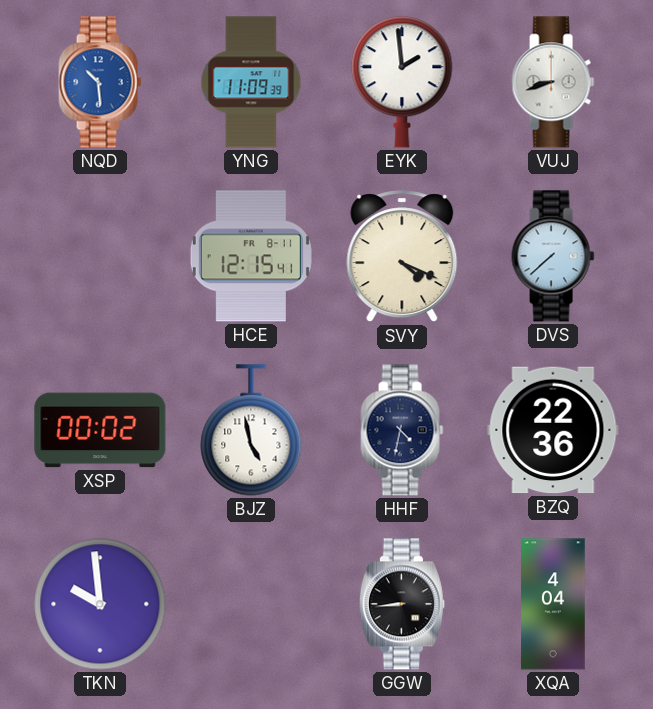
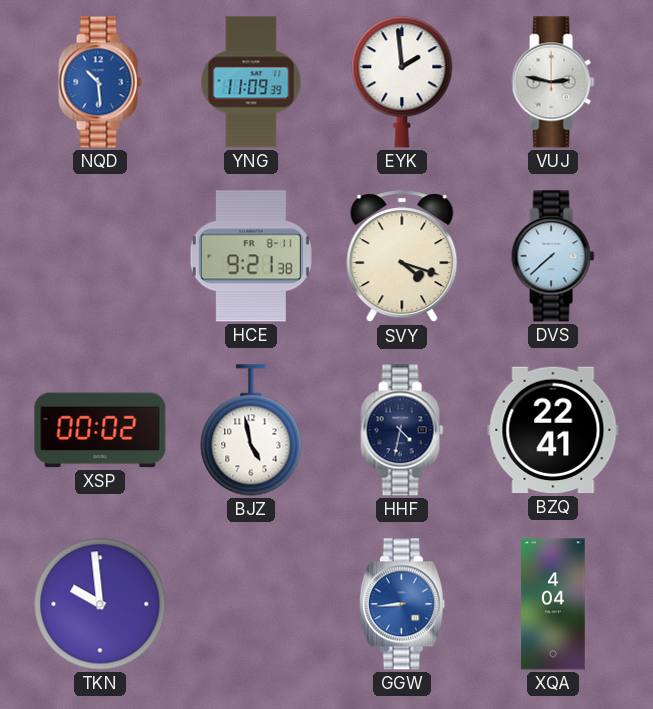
VUJ: 8:42 -> 2:47
HCE: 12:15 -> 9:21
SVY: 4:19 -> 4:18
BZQ: 22:36 -> 22:41
GGW dial: black -> blue
